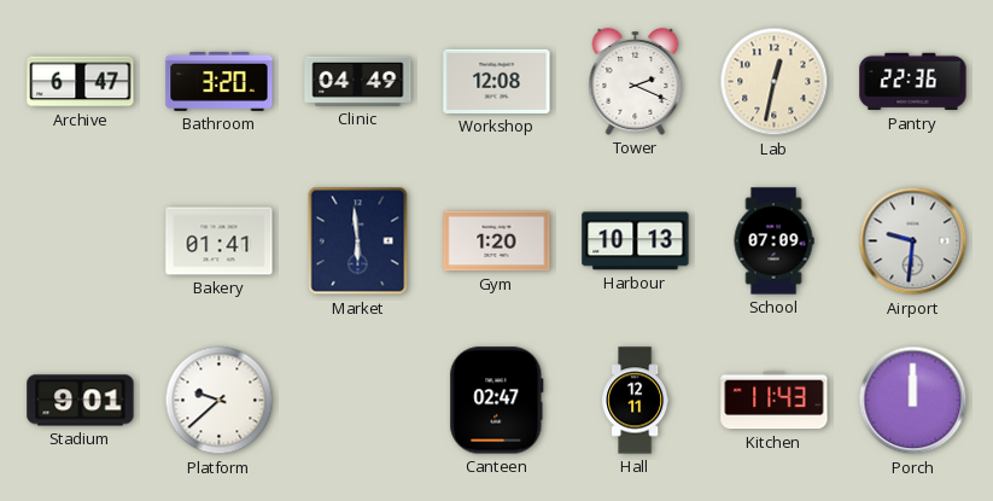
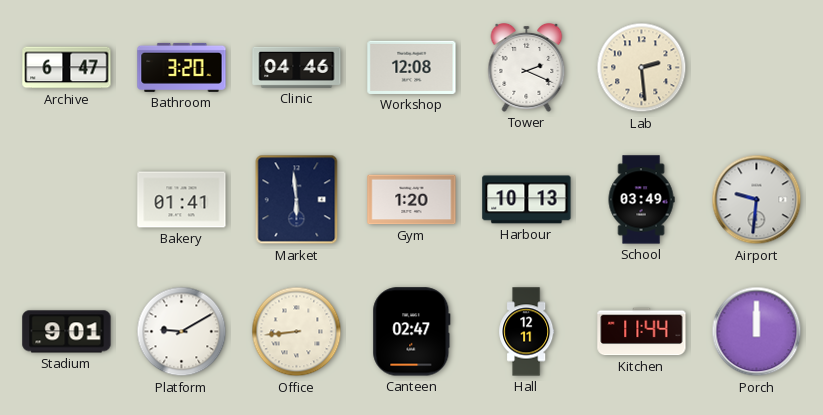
Clinic: 04:49 -> 04:46
Lab: 12:32 -> 2:29
Pantry: 22:36 -> none
School: 07:09 -> 03:49
Platform: 9:38 -> 9:10
Office: none -> 8:44
Kitchen: 11:43 -> 11:44
